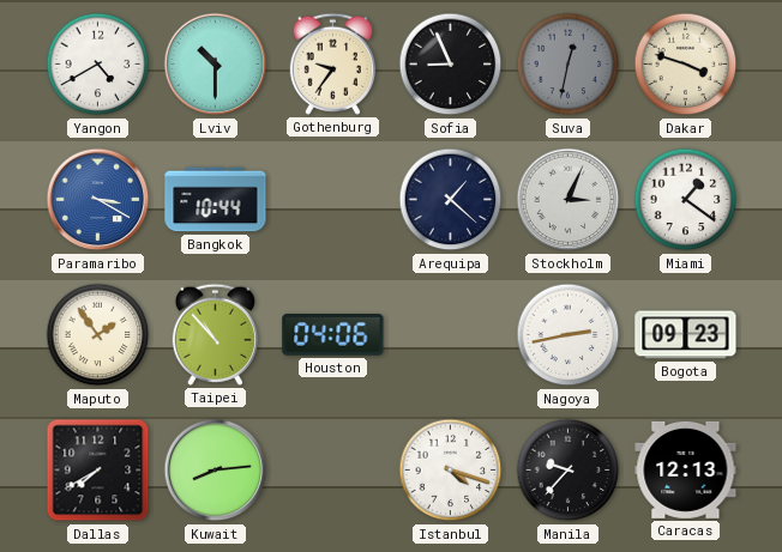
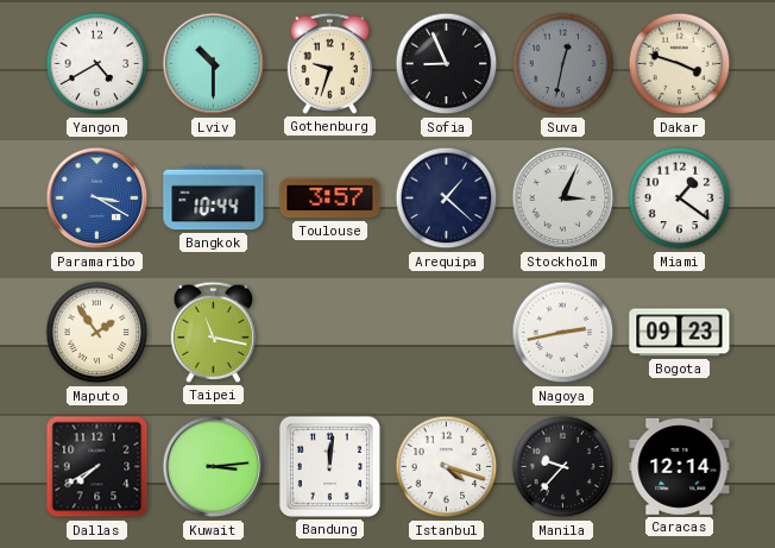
Gothenburg: 9:36 -> 9:33
Toulouse: none -> 3:57
Taipei: 10:53 -> 11:17
Houston: 04:06 -> none
Kuwait: 8:14 -> 3:14
Bandung: none -> 12:01
Caracas: 12:13 -> 12:14
